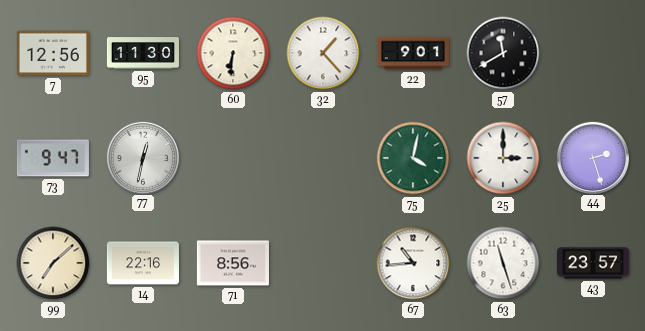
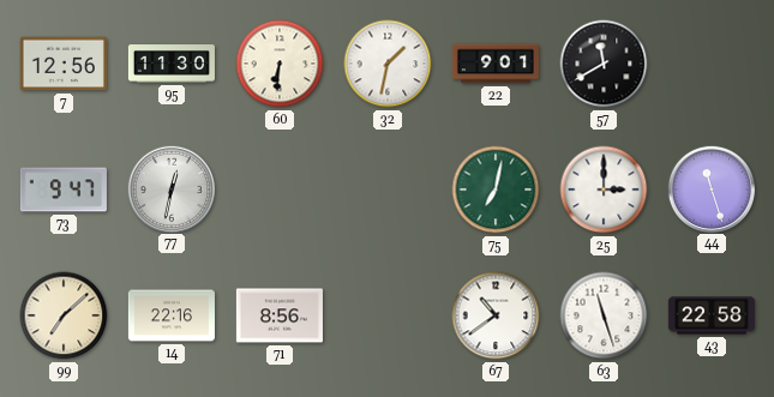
32: 1:23 -> 1:32
75: 4:02 -> 7:02
44: 2:27 -> 11:27
67: 10:44 -> 10:39
43: 23:57 -> 22:58
